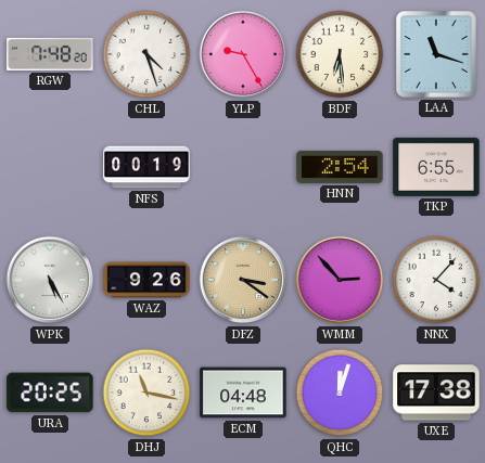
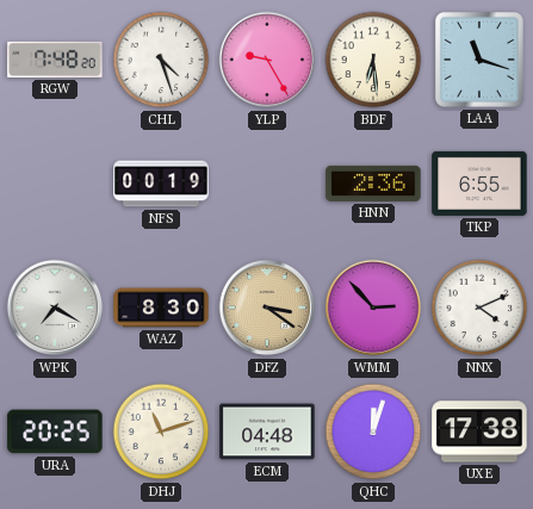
HNN: 2:54 -> 2:36
WPK: 5:25 -> 7:20
WAZ: 9:26 -> 8:30
NNX: 4:07 -> 4:11
DHJ: 11:17 -> 11:12
